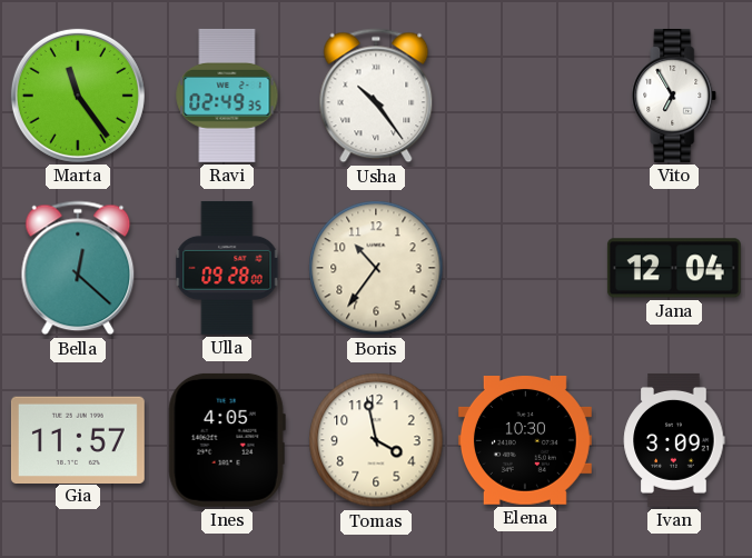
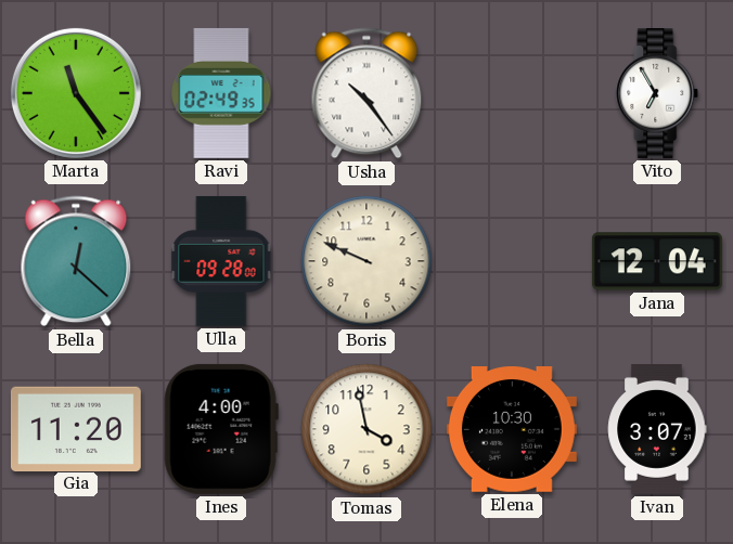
Boris: 10:36 -> 9:49
Gia: 11:57 -> 11:20
Ines: 4:05 -> 4:00
Ivan: 3:09 -> 3:07
